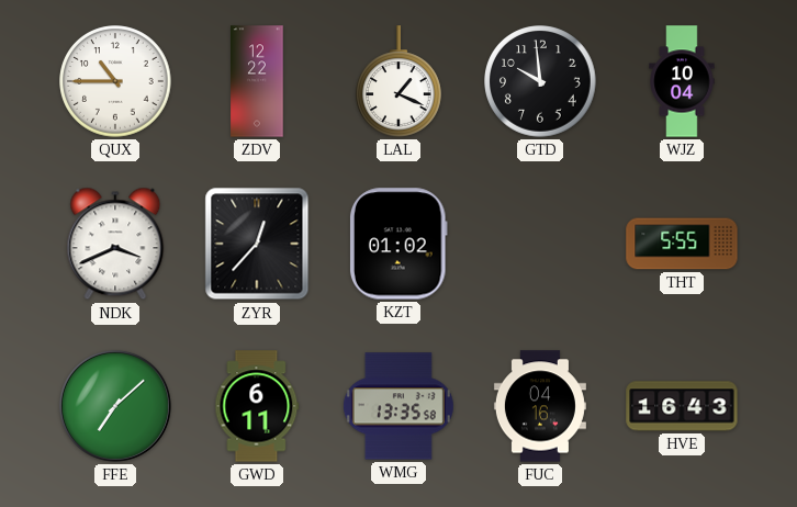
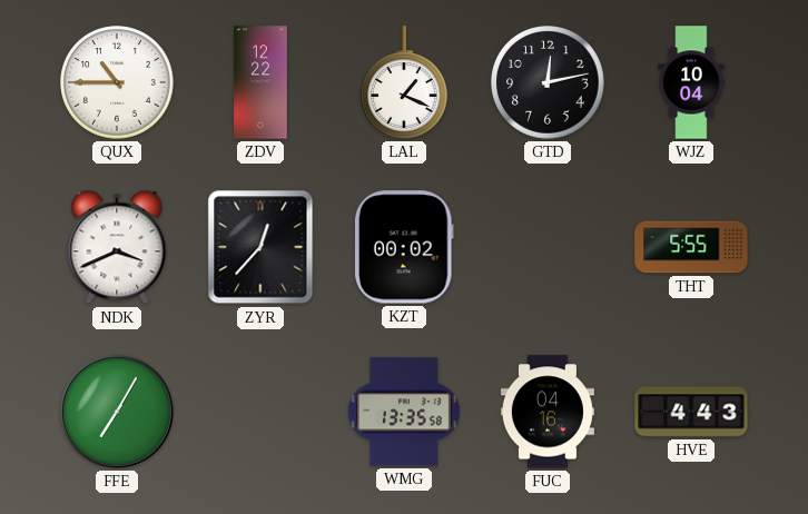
GTD: 9:59 -> 12:13
KZT: 01:02 -> 00:02
FFE: 7:08 -> 7:05
GWD: 6:11 -> none
HVE: 16:43 -> 4:43
